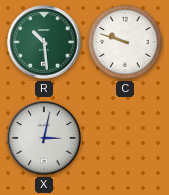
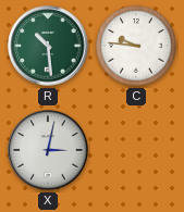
C: 9:48 -> 9:46
